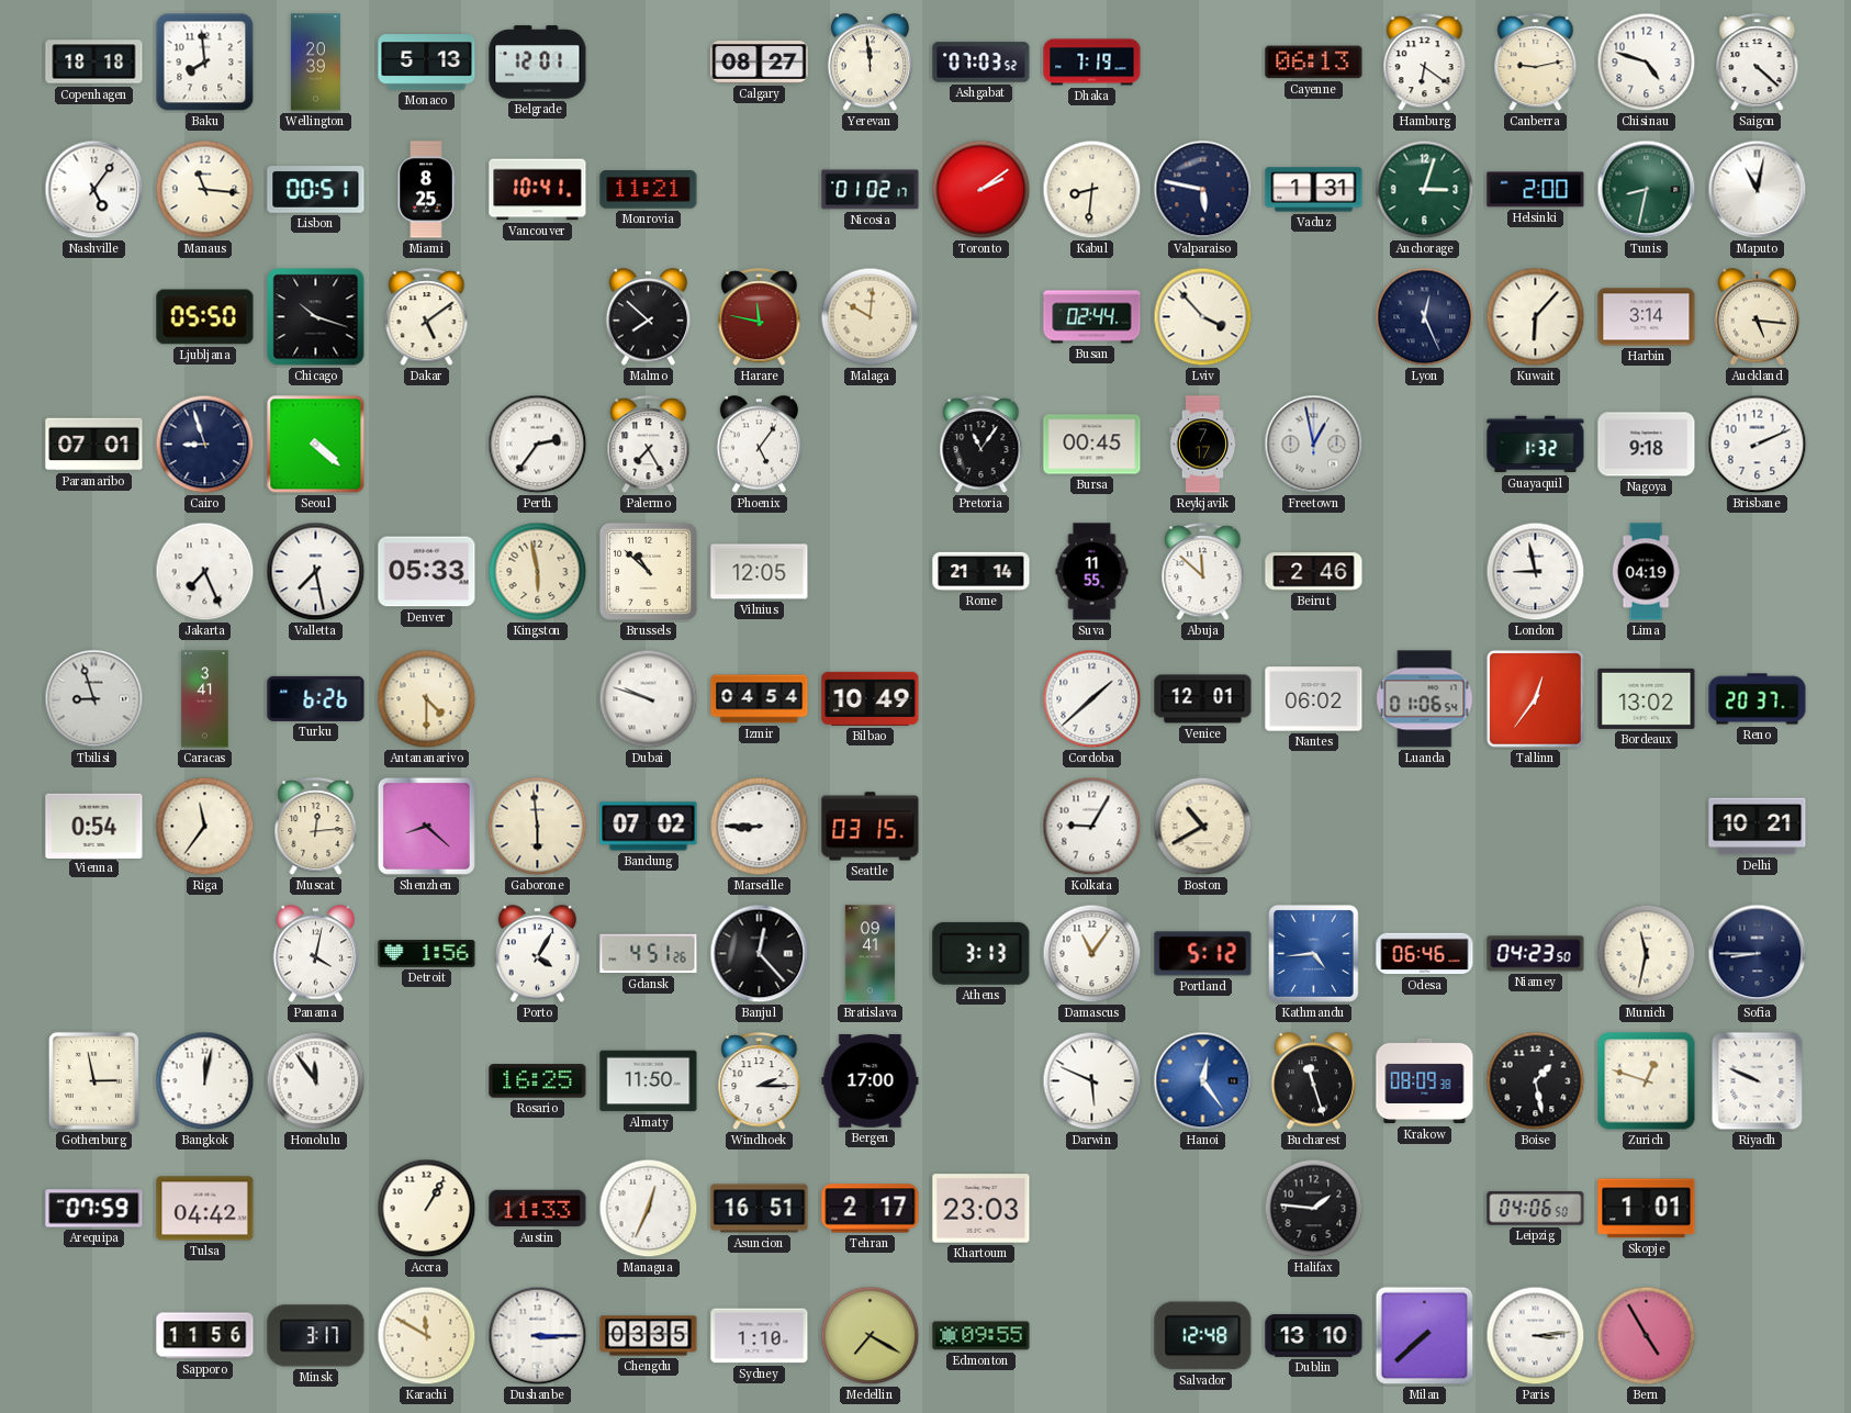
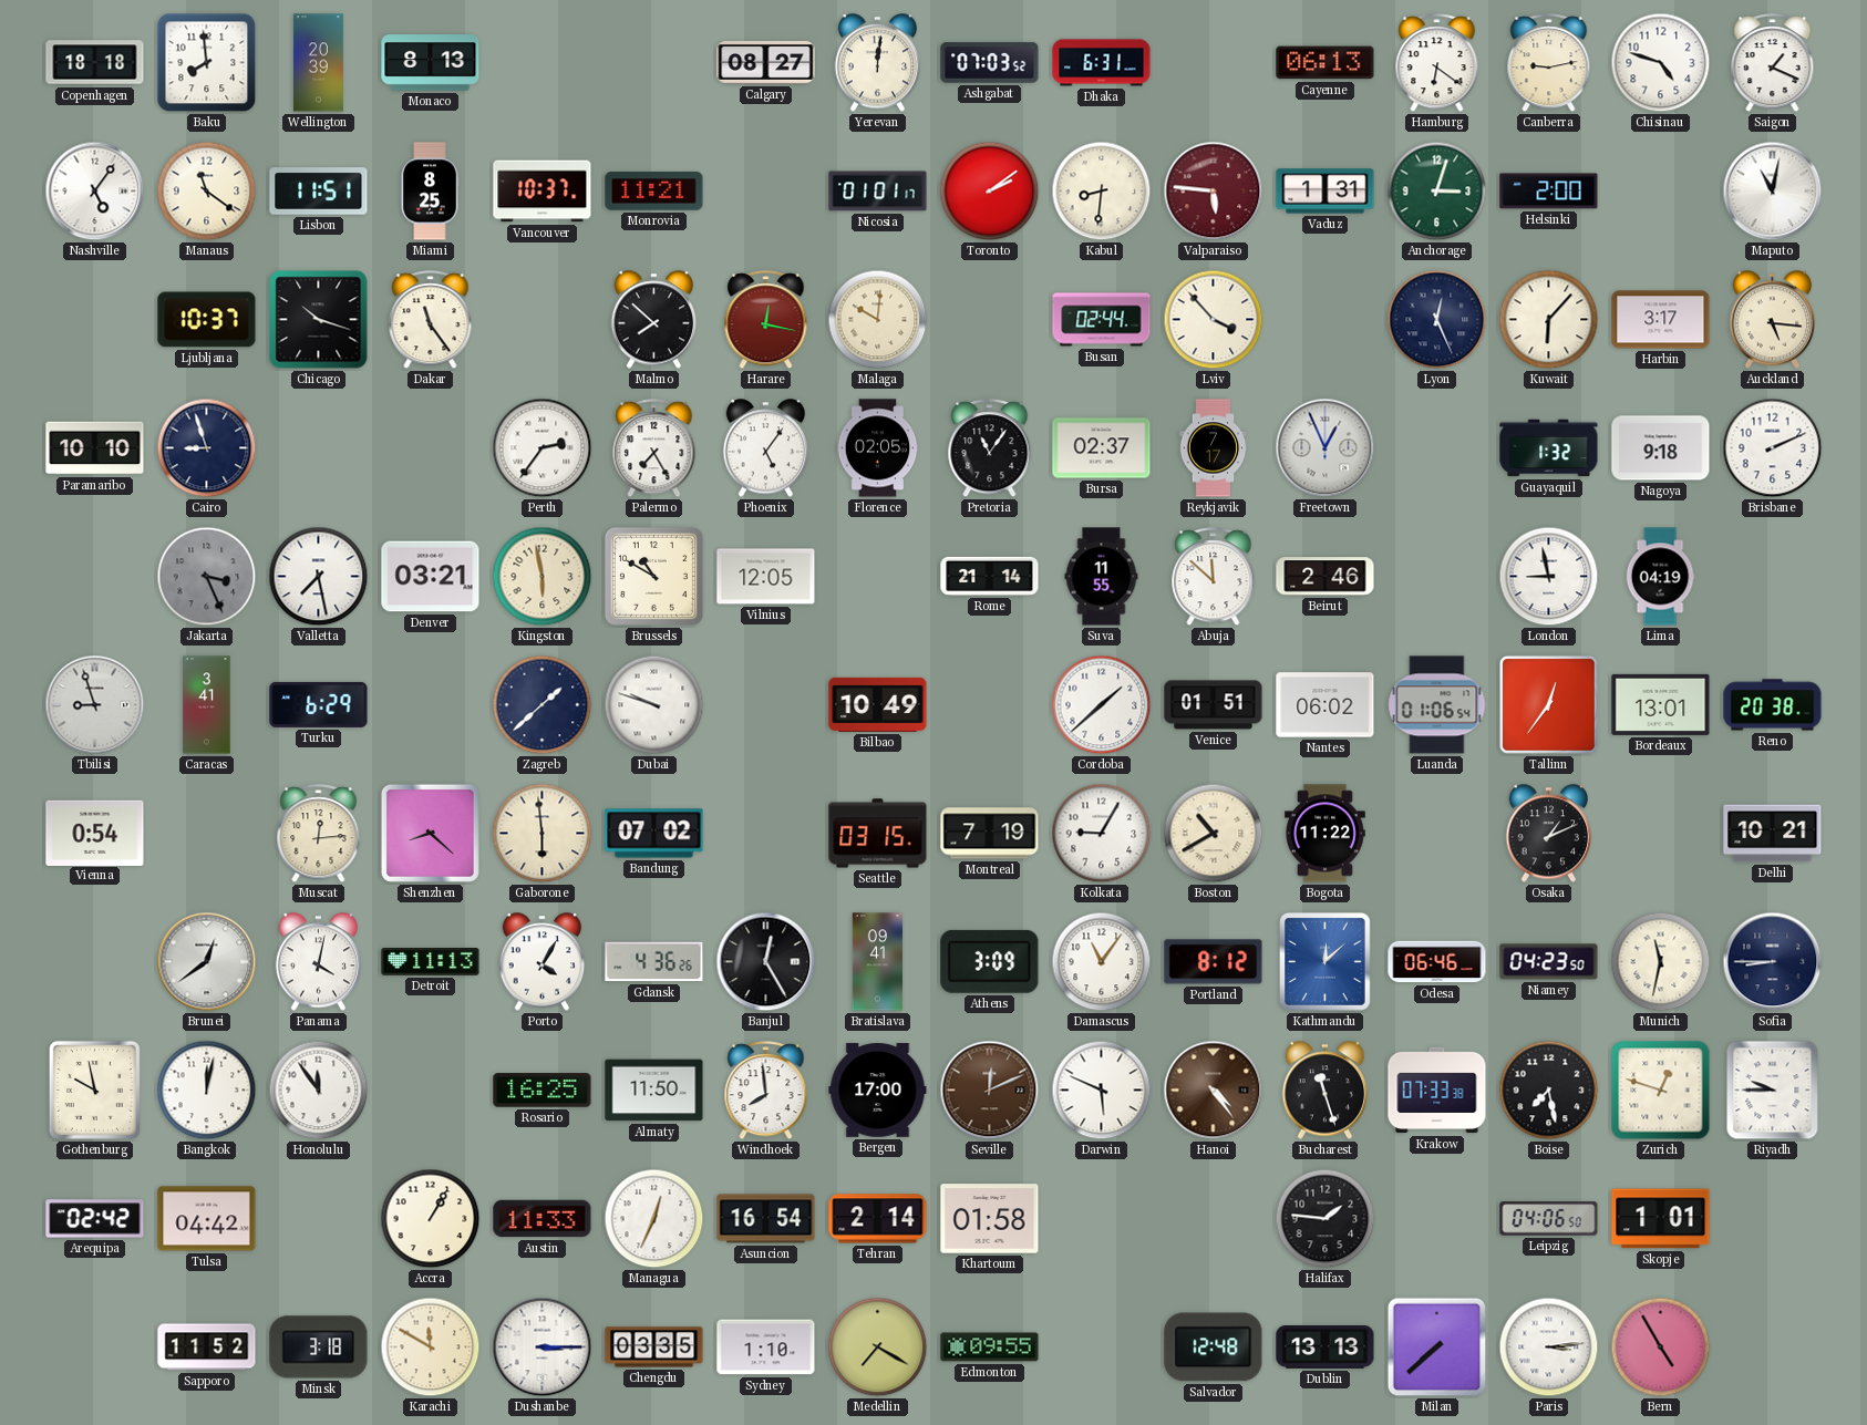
Monaco: 5:13 -> 8:13
Belgrade: 12:01 -> none
Yerevan: 11:59 -> 12:01
Dhaka: 7:19 -> 6:31
Saigon: 4:22 -> 1:19
Manaus: 11:16 -> 11:21
Lisbon: 00:51 -> 11:51
Vancouver: 10:41 -> 10:37
Nicosia: 01:02 -> 01:01
Valparaiso: 5:47 -> 5:46
Valparaiso dial: navy -> burgundy
Tunis: 8:32 -> none
Ljubljana: 05:50 -> 10:37
Dakar: 5:09 -> 11:24
Harare: 11:47 -> 12:17
Harbin: 3:14 -> 3:17
Paramaribo: 07:01 -> 10:10
Seoul: 4:22 -> none
Florence: none -> 02:05
Bursa: 00:45 -> 02:37
Freetown: 12:58 -> 12:56
Jakarta: 7:26 -> 3:26
Jakarta dial: white -> grey
Denver: 05:33 -> 03:21
Brussels: 10:52 -> 10:50
Turku: 6:26 -> 6:29
Antananarivo: 4:30 -> none
Zagreb: none -> 1:38
Izmir: 04:54 -> none
Venice: 12:01 -> 01:51
Bordeaux: 13:02 -> 13:01
Reno: 20:37 -> 20:38
Riga: 11:36 -> none
Marseille: 8:45 -> none
Montreal: none -> 7:19
Bogota: none -> 11:22
Osaka: none -> 1:11
Brunei: none -> 12:39
Detroit: 1:56 -> 11:13
Gdansk: 4:51 -> 4:36
Banjul: 12:23 -> 12:25
Athens: 3:13 -> 3:09
Portland: 5:12 -> 8:12
Kathmandu: 4:44 -> 12:08
Gothenburg: 2:58 -> 9:58
Windhoek: 2:15 -> 7:59
Seville: none -> 12:11
Hanoi: 12:24 -> 4:24
Hanoi dial: blue -> brown
Krakow: 08:09 -> 07:33
Boise: 1:28 -> 7:28
Riyadh: 9:49 -> 9:45
Arequipa: 07:59 -> 02:42
Asuncion: 16:51 -> 16:54
Tehran: 2:17 -> 2:14
Khartoum: 23:03 -> 01:58
Sapporo: 11:56 -> 11:52
Minsk: 3:17 -> 3:18
Dublin: 13:10 -> 13:13
